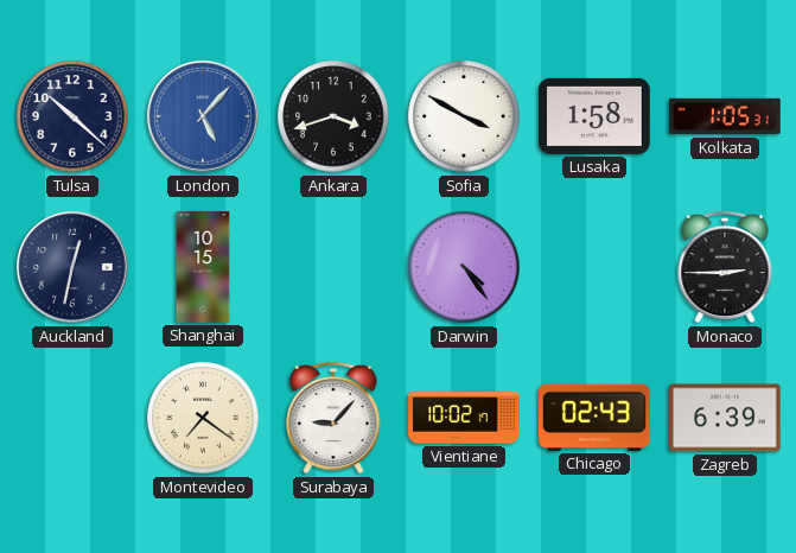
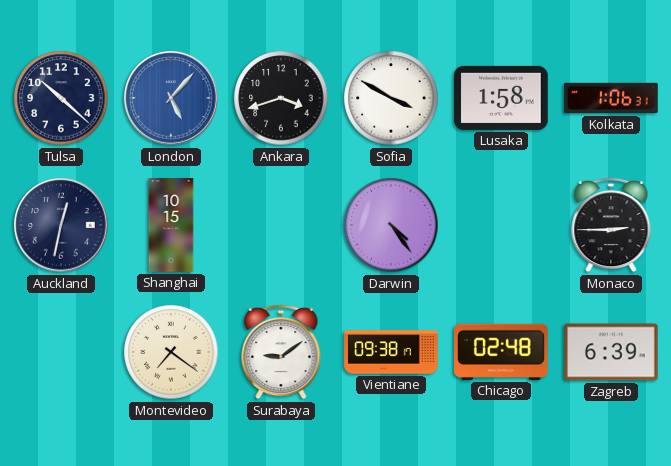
Kolkata: 1:05 -> 1:06
Surabaya: 9:07 -> 9:09
Vientiane: 10:02 -> 09:38
Chicago: 02:43 -> 02:48
